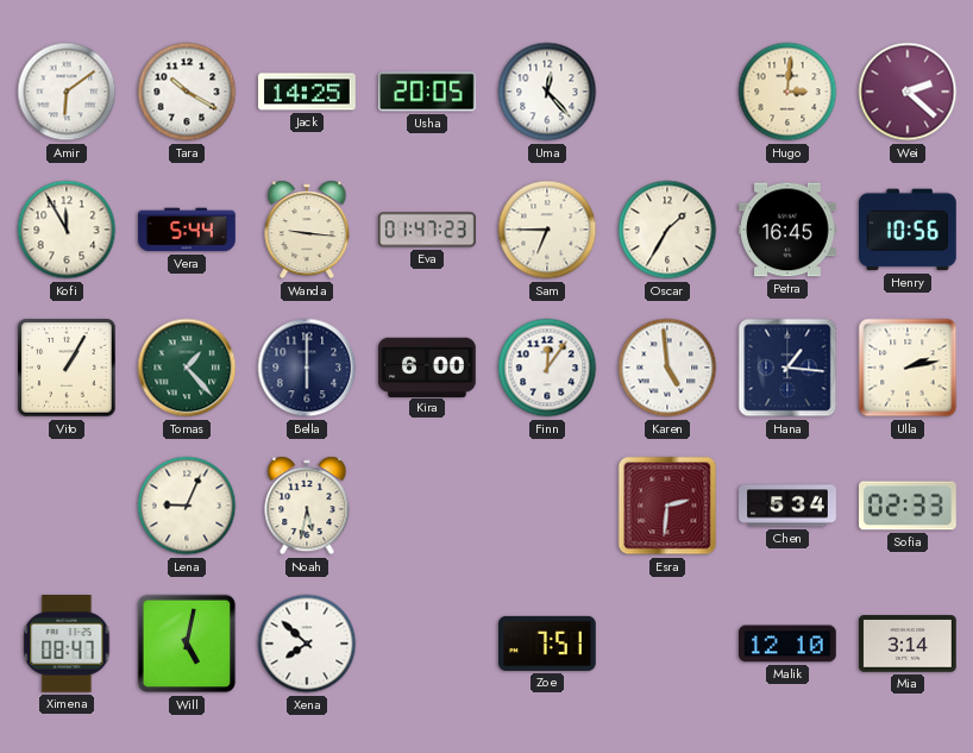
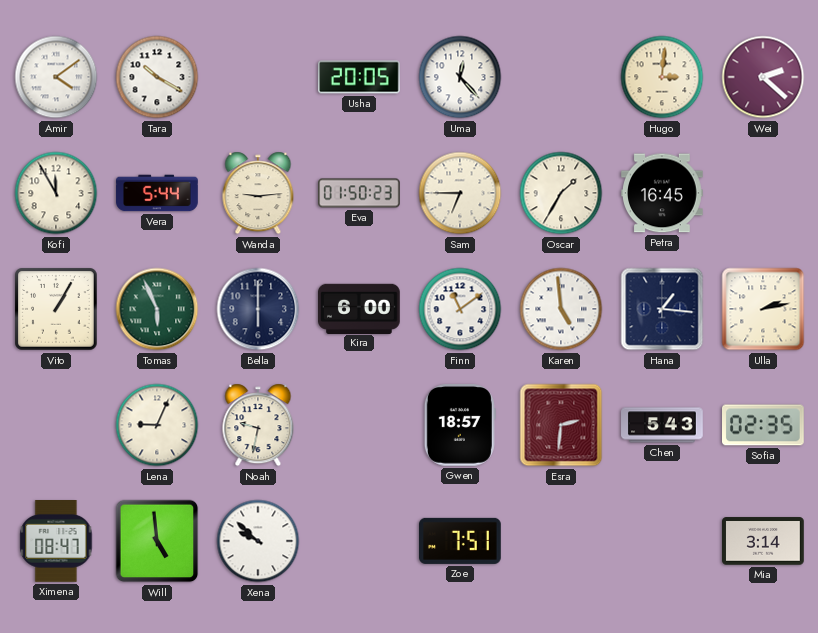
Amir: 6:09 -> 4:09
Jack: 14:25 -> none
Wanda: 9:16 -> 9:14
Eva: 01:47 -> 01:50
Henry: 10:56 -> none
Tomas: 1:23 -> 5:56
Finn: 12:06 -> 11:09
Noah: 5:32 -> 9:32
Gwen: none -> 18:57
Chen: 5:34 -> 5:43
Sofia: 02:33 -> 02:35
Will: 5:02 -> 4:59
Xena: 7:52 -> 9:52
Malik: 12:10 -> none
